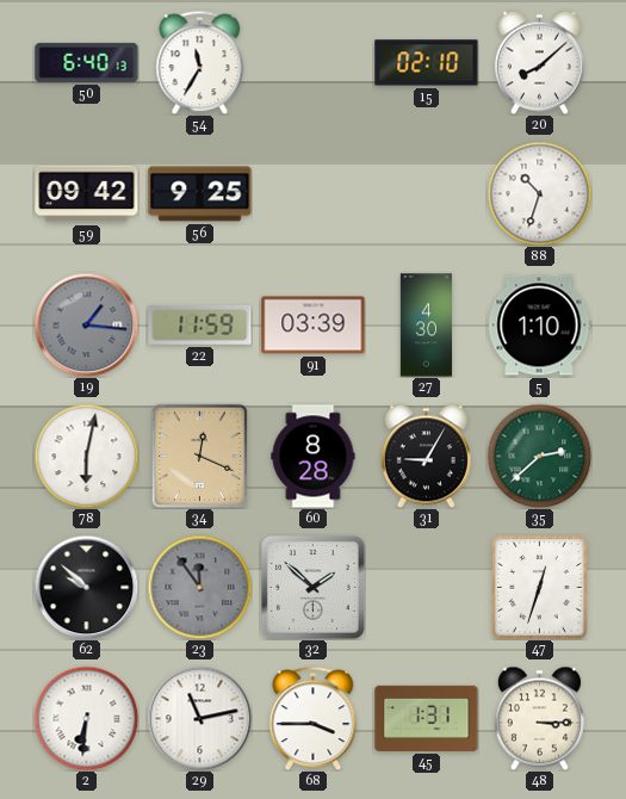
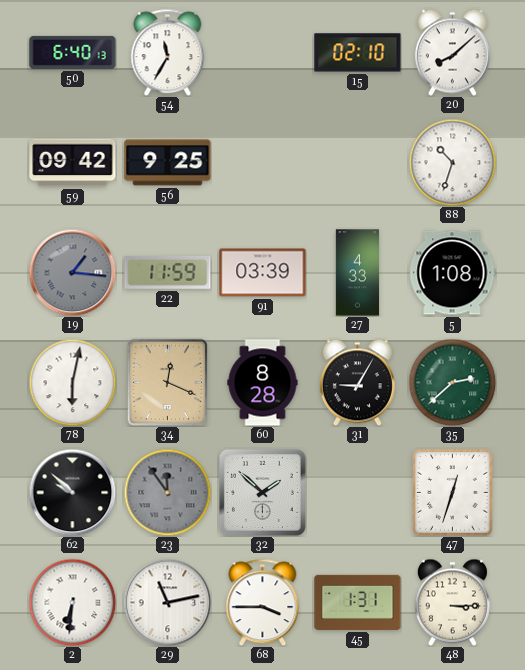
27: 4:30 -> 4:33
5: 1:10 -> 1:08
